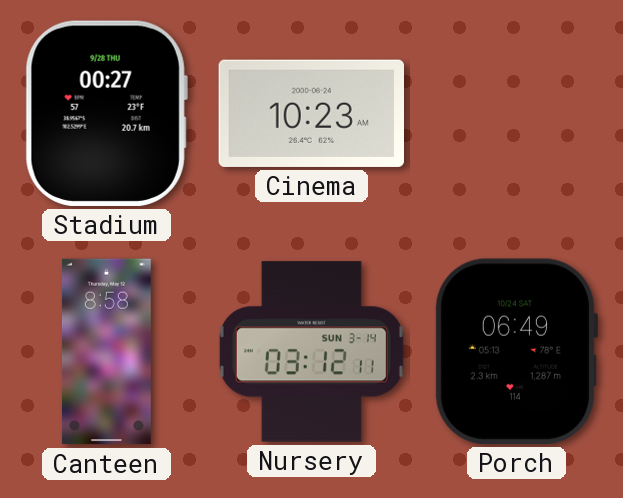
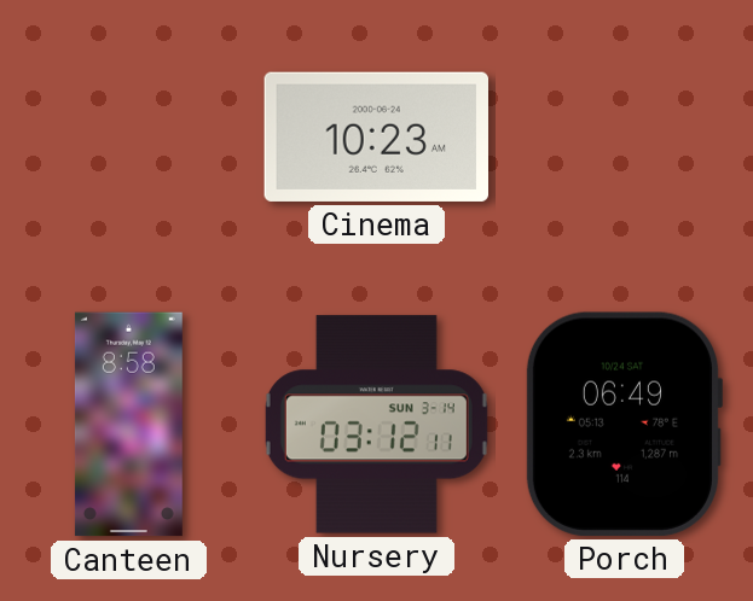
Stadium: 00:27 -> none
